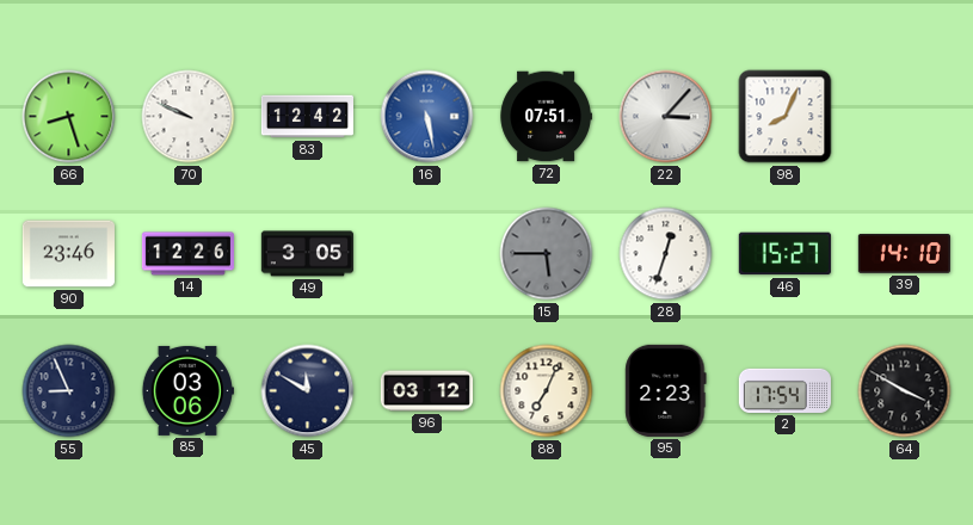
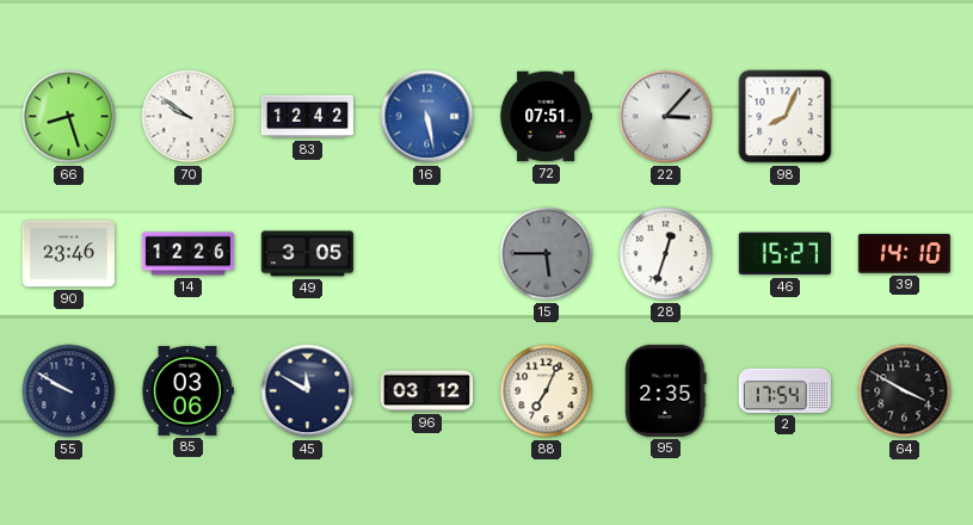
70: 9:49 -> 9:51
55: 8:56 -> 9:50
95: 2:23 -> 2:35
